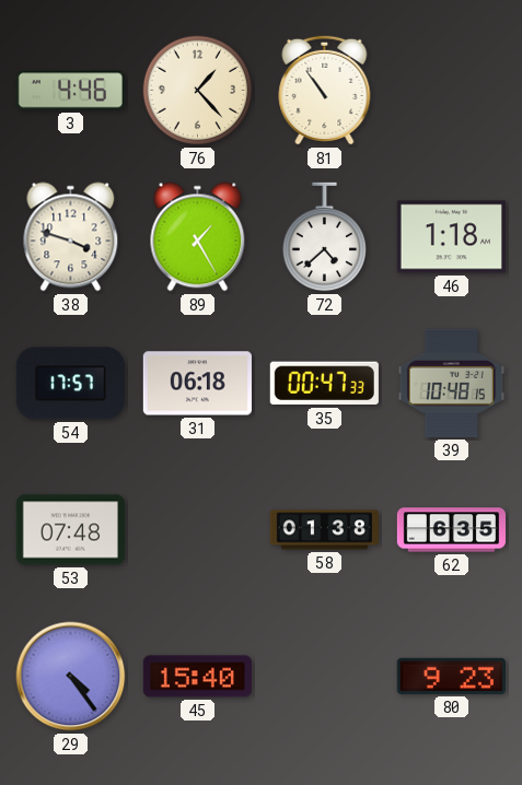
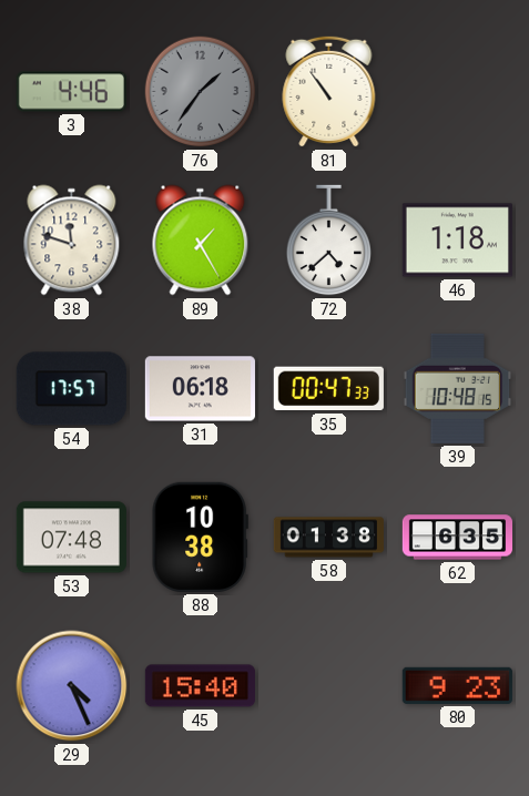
76: 1:23 -> 1:36
76 dial: cream -> grey
38: 3:48 -> 11:48
88: none -> 10:38
29: 4:24 -> 4:26
